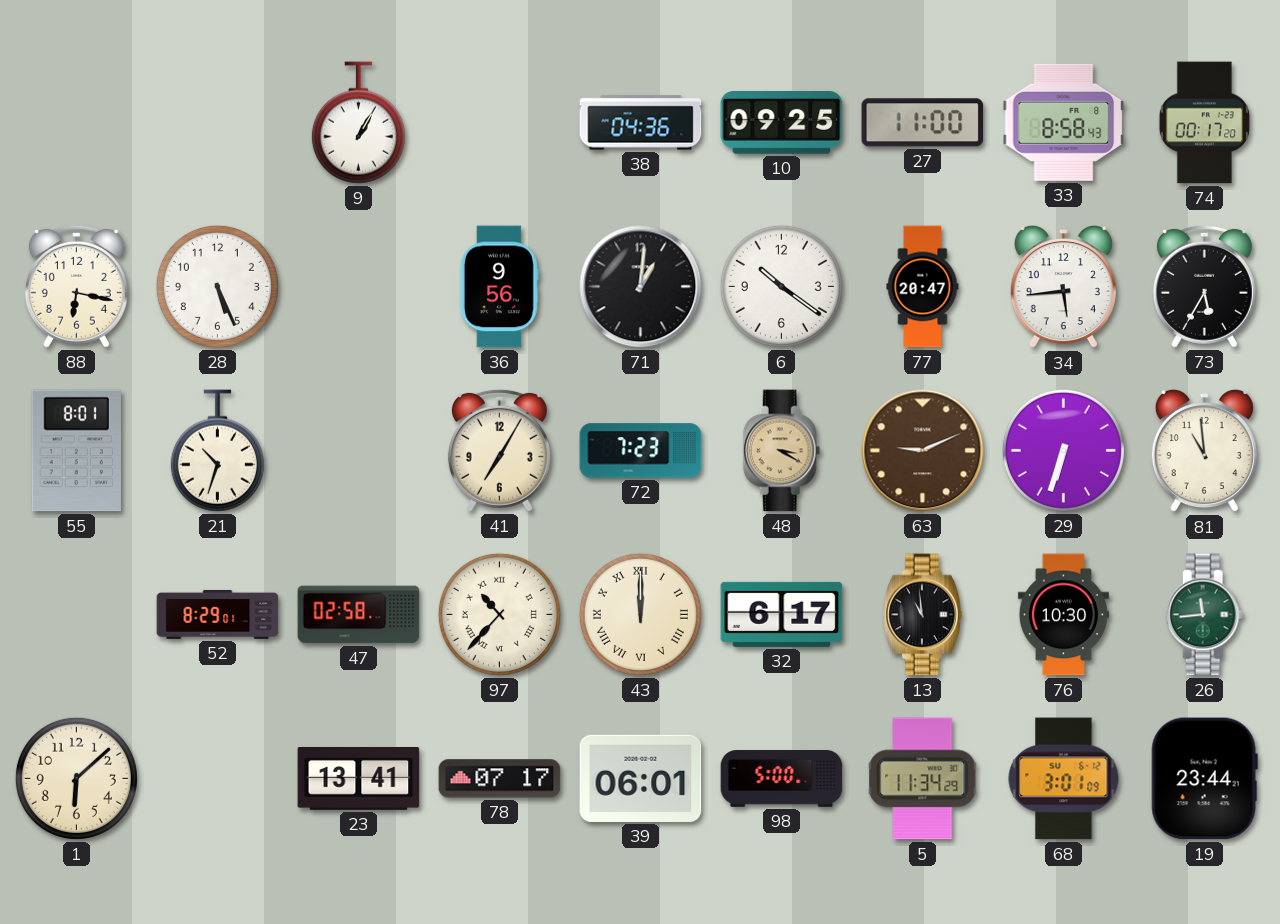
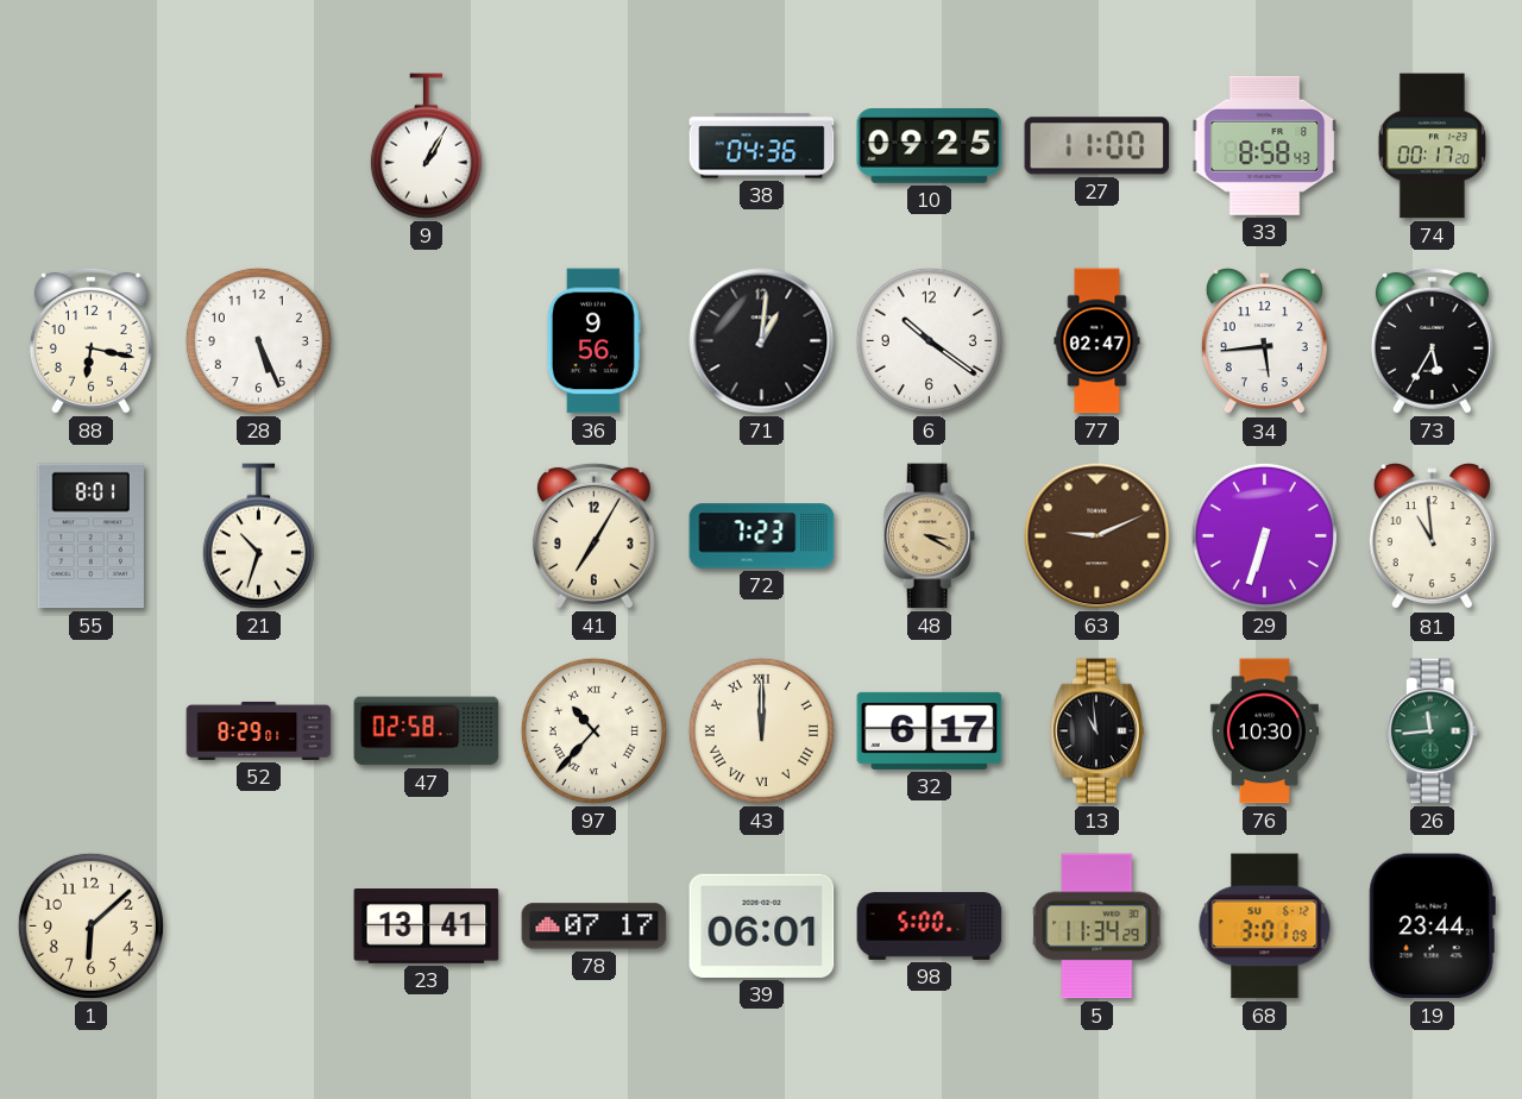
77: 20:47 -> 02:47
